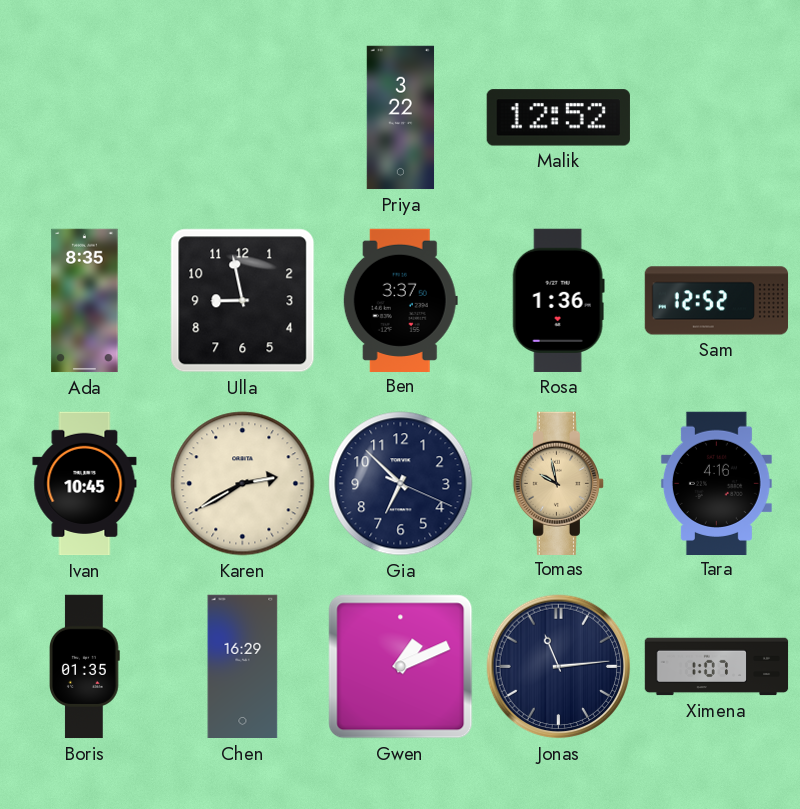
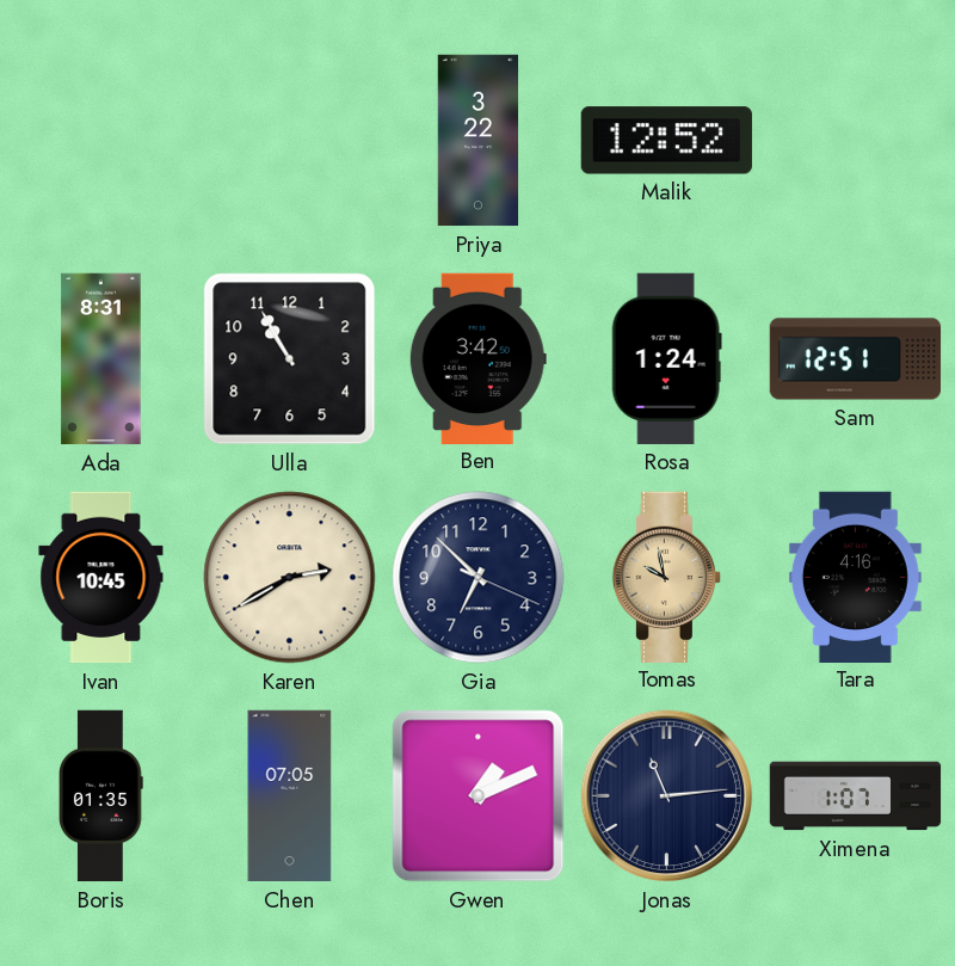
Ada: 8:35 -> 8:31
Ulla: 8:58 -> 10:55
Ben: 3:37 -> 3:42
Rosa: 1:36 -> 1:24
Sam: 12:52 -> 12:51
Chen: 16:29 -> 07:05
